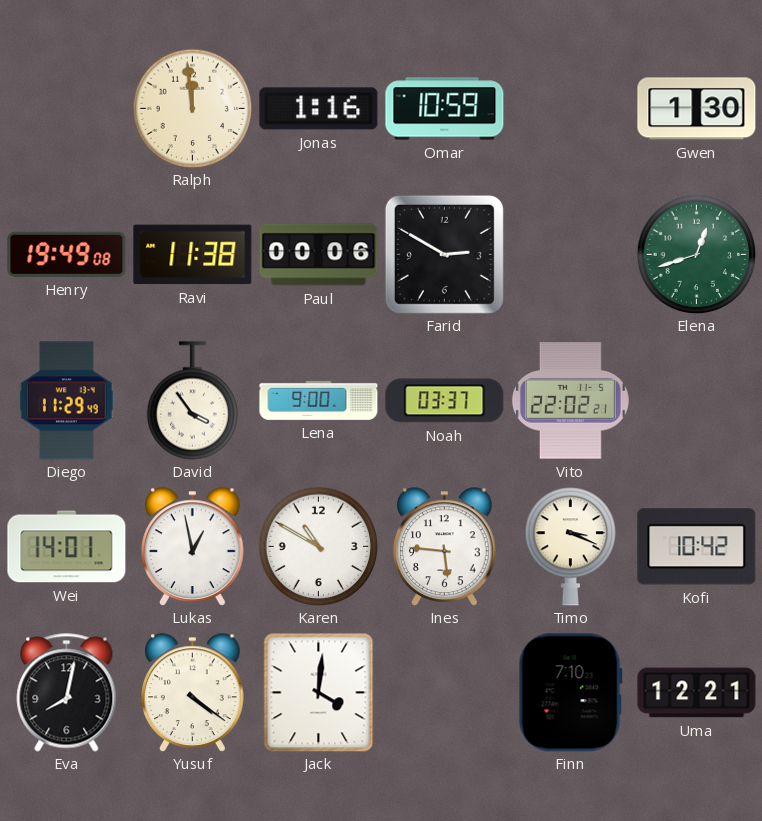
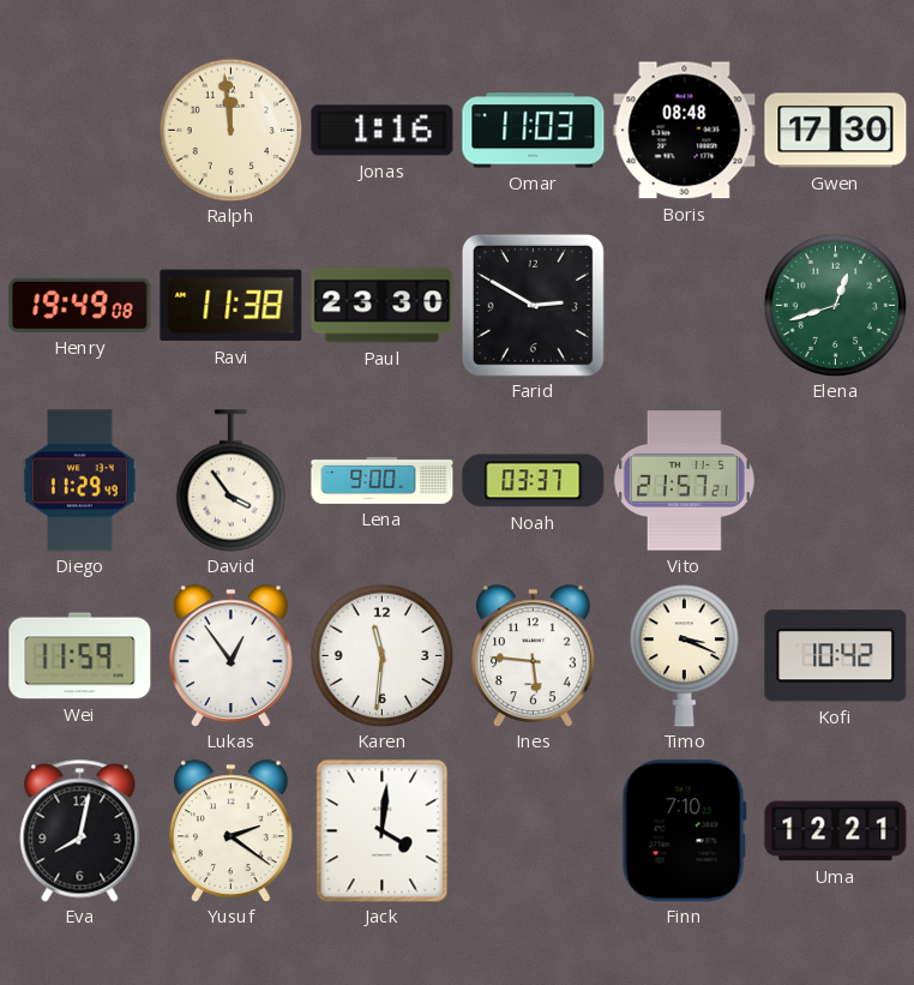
Omar: 10:59 -> 11:03
Boris: none -> 08:48
Gwen: 1:30 -> 17:30
Paul: 00:06 -> 23:30
Vito: 22:02 -> 21:57
Wei: 14:01 -> 11:59
Lukas: 12:58 -> 12:54
Karen: 10:50 -> 11:31
Yusuf: 4:21 -> 2:21
